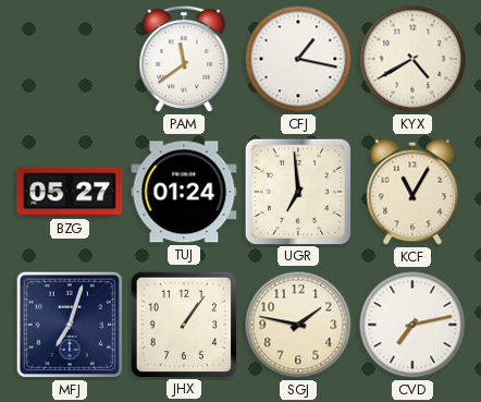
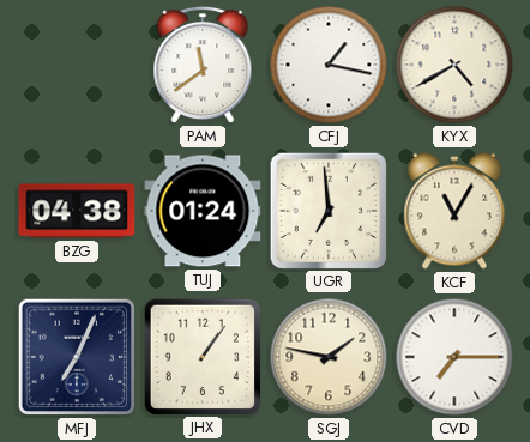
BZG: 05:27 -> 04:38
MFJ: 7:03 -> 7:04
CVD: 7:13 -> 7:15
